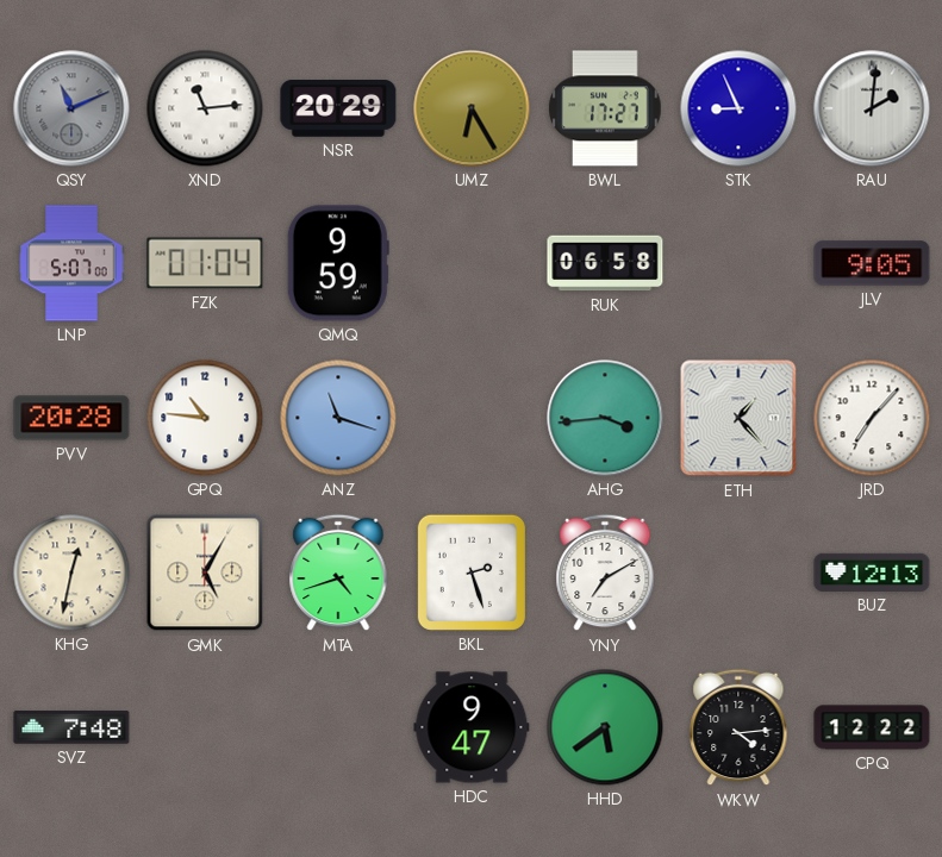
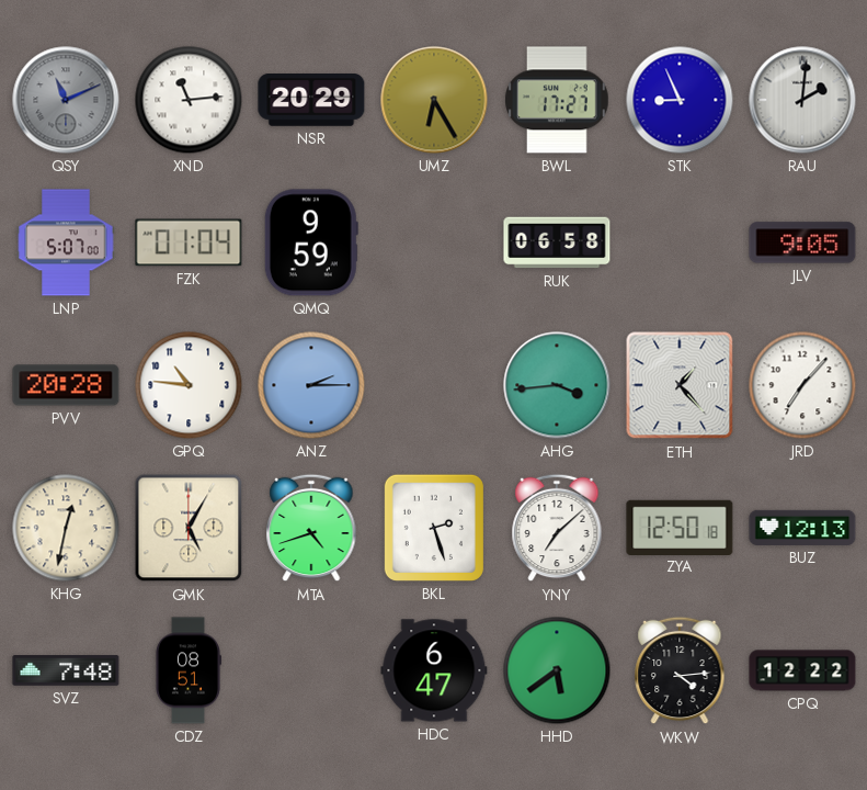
ANZ: 11:18 -> 2:15
YNY: 7:10 -> 7:08
ZYA: none -> 12:50
CDZ: none -> 08:51
HDC: 9:47 -> 6:47
